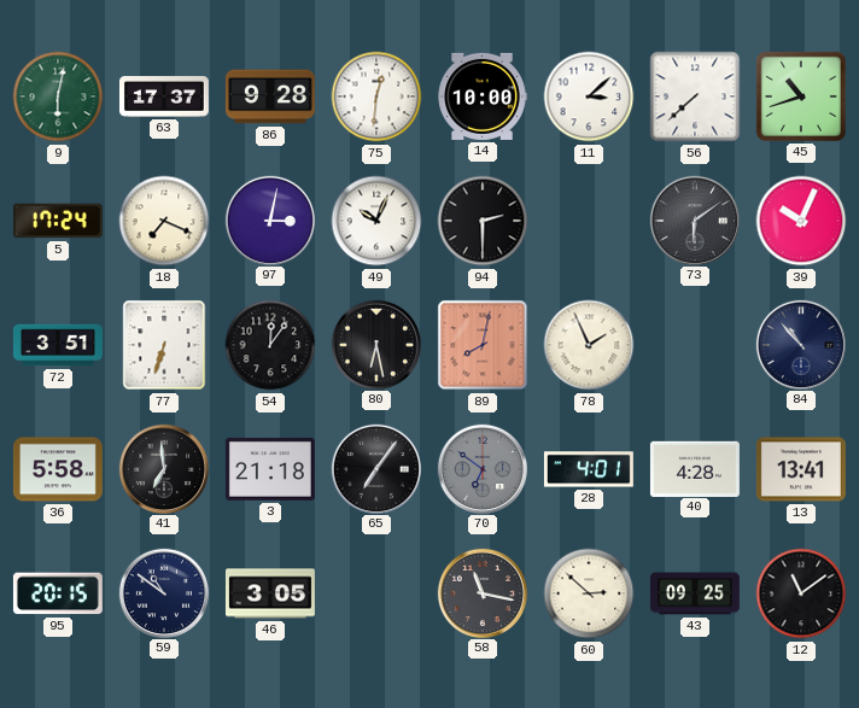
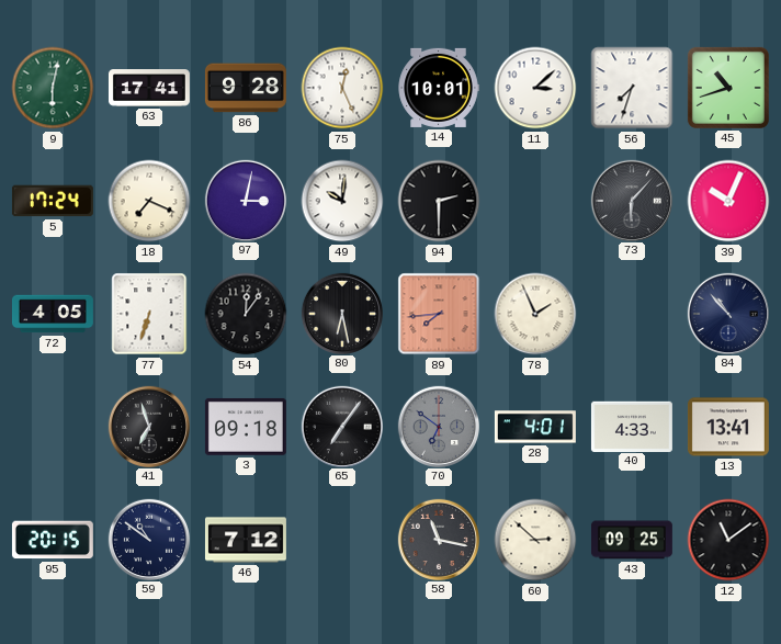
63: 17:37 -> 17:41
75: 12:31 -> 12:26
14: 10:00 -> 10:01
56: 7:38 -> 7:33
49: 10:04 -> 10:01
73: 6:09 -> 6:07
72: 3:51 -> 4:05
89: 8:02 -> 7:44
36: 5:58 -> none
41: 6:59 -> 6:57
3: 21:18 -> 09:18
40: 4:28 -> 4:33
46: 3:05 -> 7:12
